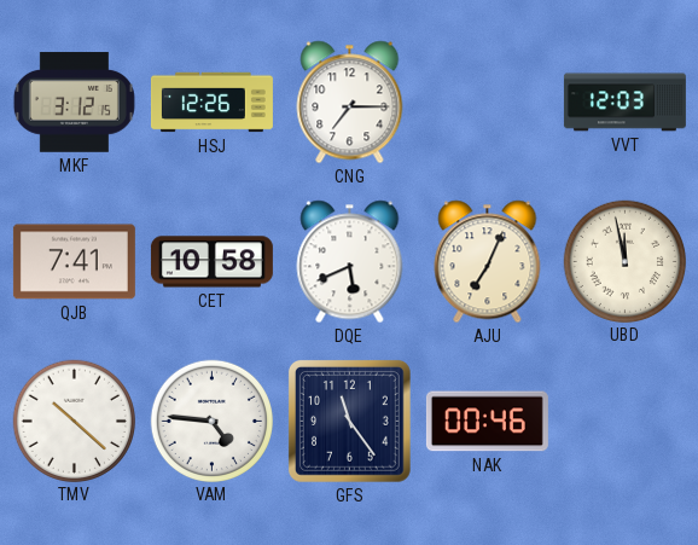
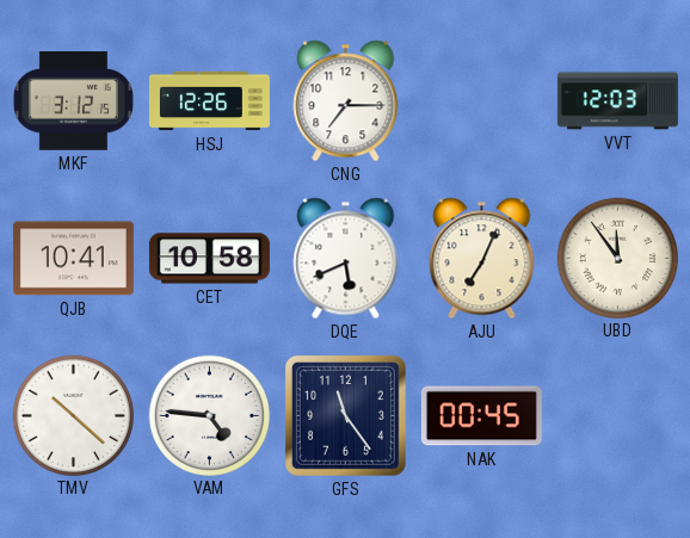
QJB: 7:41 -> 10:41
UBD: 11:58 -> 11:54
NAK: 00:46 -> 00:45
